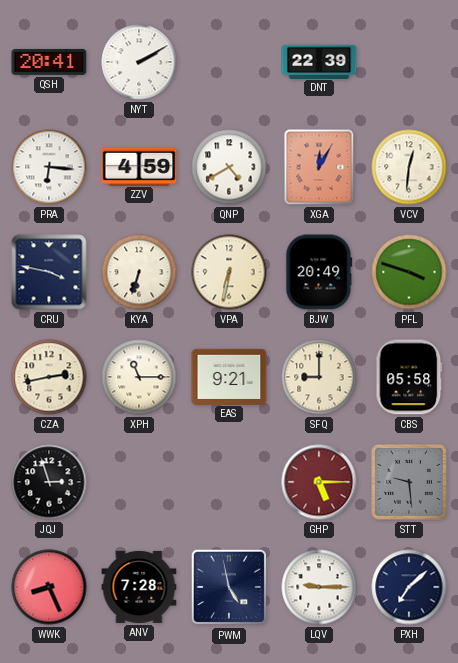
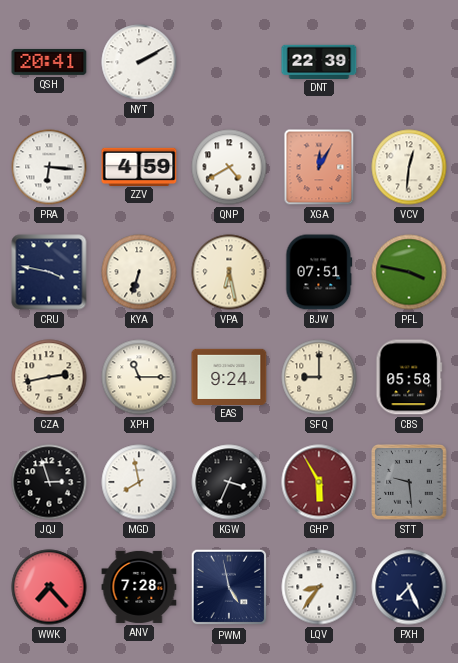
VPA: 6:32 -> 6:28
BJW: 20:49 -> 07:51
PFL: 3:48 -> 3:47
EAS: 9:21 -> 9:24
MGD: none -> 7:58
KGW: none -> 3:34
GHP: 5:15 -> 5:55
WWK: 8:26 -> 7:23
LQV: 9:15 -> 8:36
PXH: 7:08 -> 7:26
